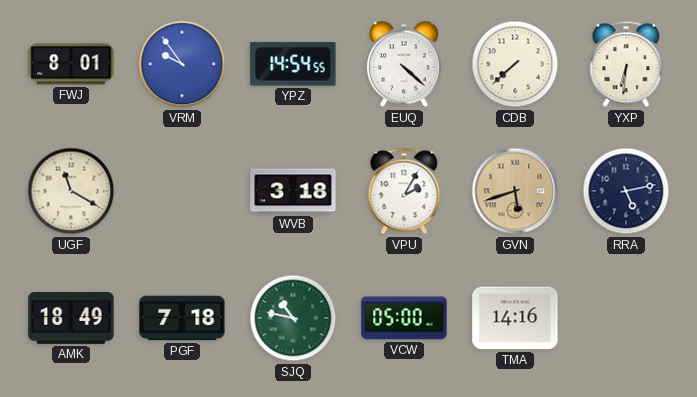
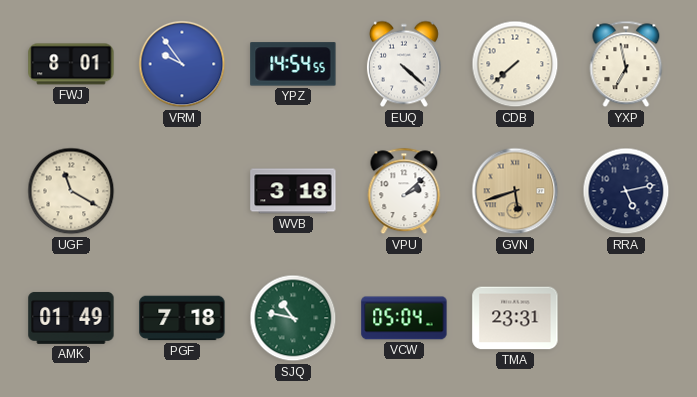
YXP: 6:31 -> 6:58
VPU: 2:05 -> 2:08
AMK: 18:49 -> 01:49
VCW: 05:00 -> 05:04
TMA: 14:16 -> 23:31
